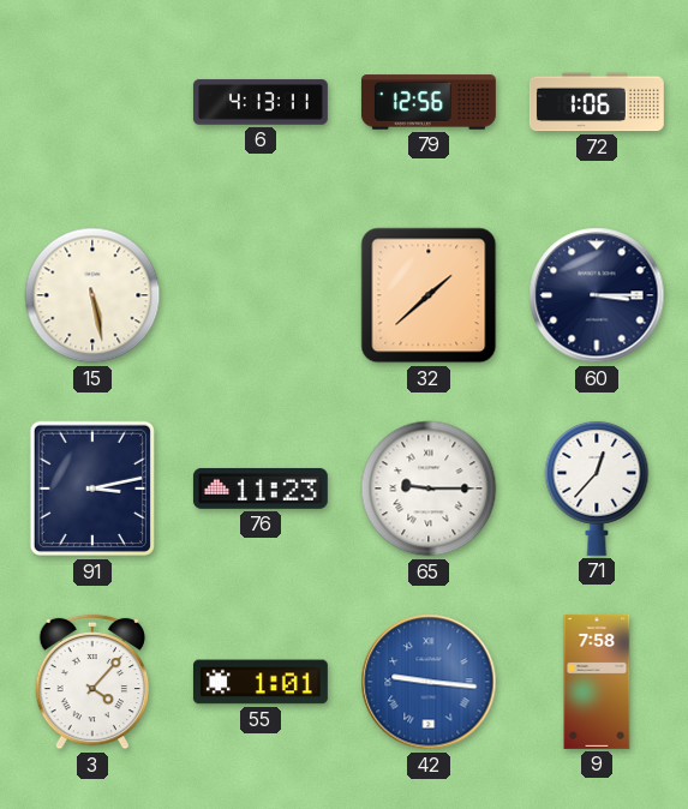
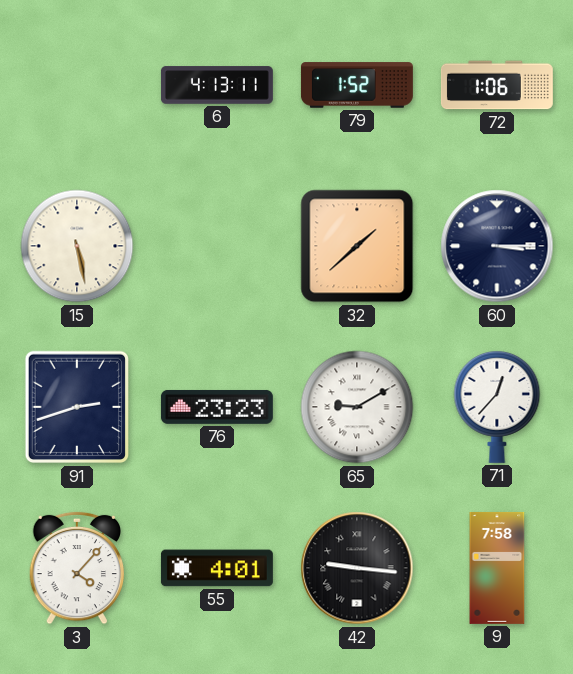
79: 12:56 -> 1:52
91: 3:13 -> 2:42
76: 11:23 -> 23:23
65: 9:15 -> 9:10
55: 1:01 -> 4:01
42 dial: blue -> black
